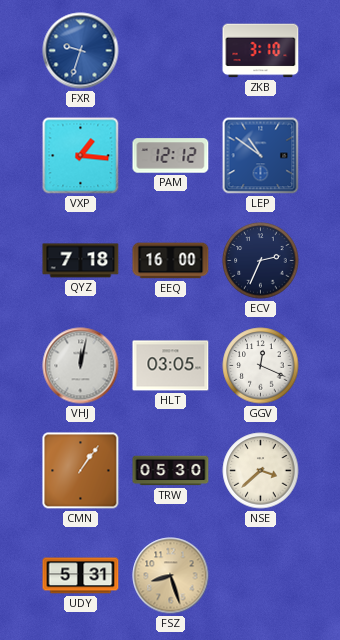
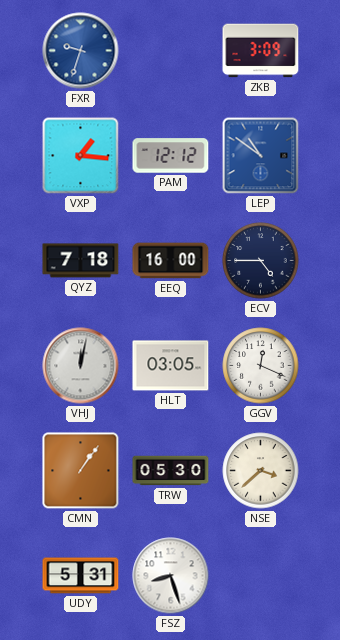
ZKB: 3:10 -> 3:09
ECV: 2:34 -> 4:45
FSZ dial: champagne -> white
